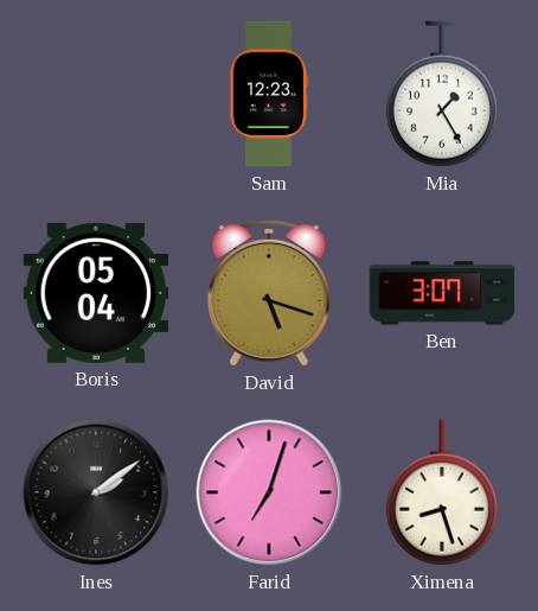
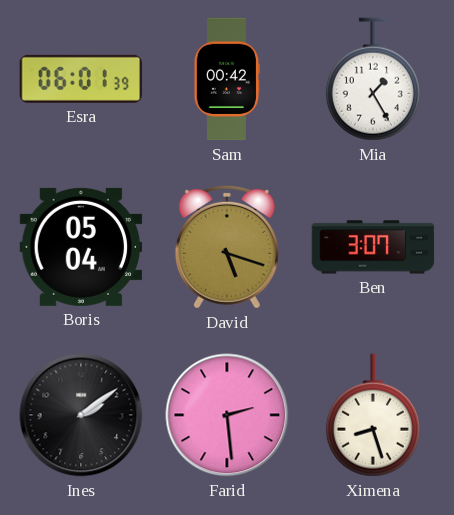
Esra: none -> 06:01
Sam: 12:23 -> 00:42
Farid: 7:03 -> 2:29
